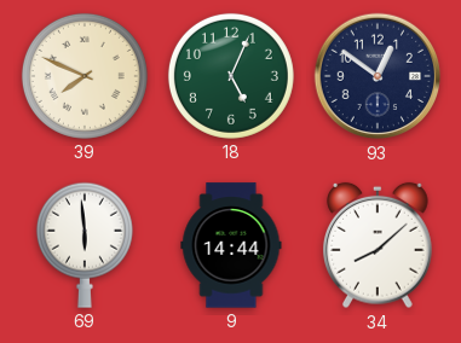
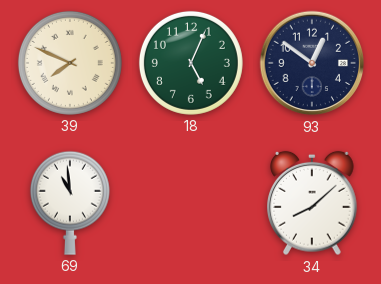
69: 5:59 -> 10:59
9: 14:44 -> none
